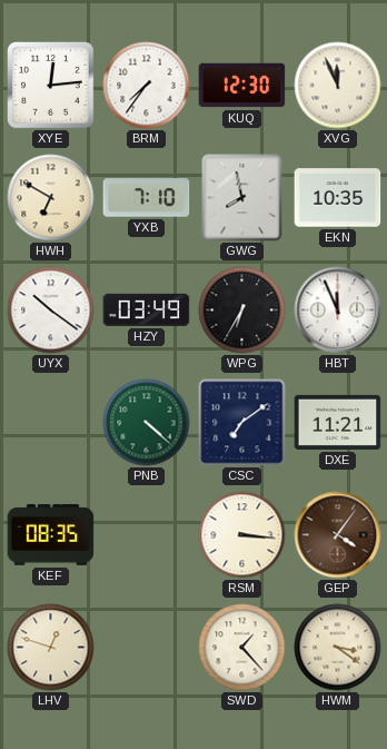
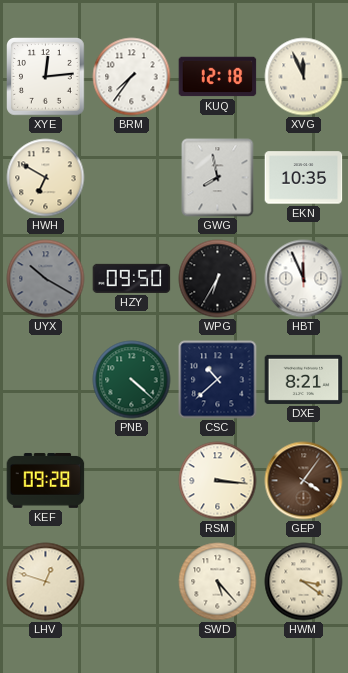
KUQ: 12:30 -> 12:18
YXB: 7:10 -> none
UYX: 10:21 -> 10:20
UYX dial: white -> grey
HZY: 03:49 -> 09:50
CSC: 7:09 -> 10:38
DXE: 11:21 -> 8:21
KEF: 08:35 -> 09:28
SWD: 1:23 -> 5:23
